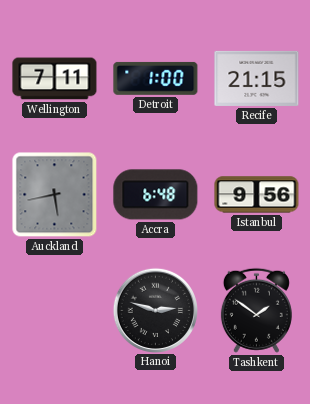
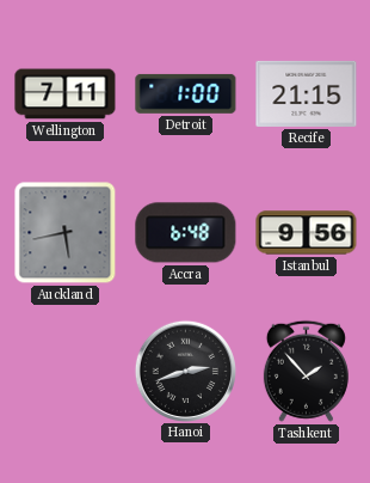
Hanoi: 2:48 -> 2:42
Tashkent: 1:51 -> 1:53
